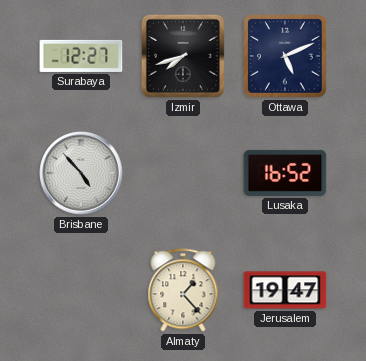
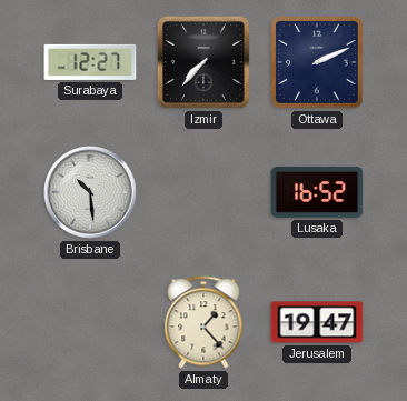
Izmir: 7:42 -> 7:37
Ottawa: 5:11 -> 2:11
Brisbane: 4:53 -> 10:29
